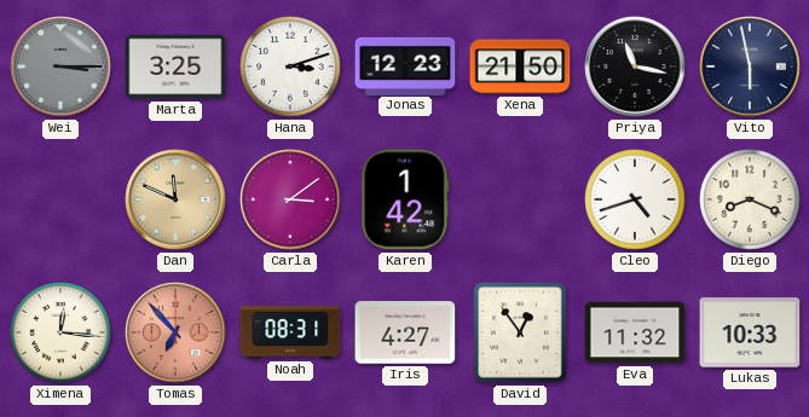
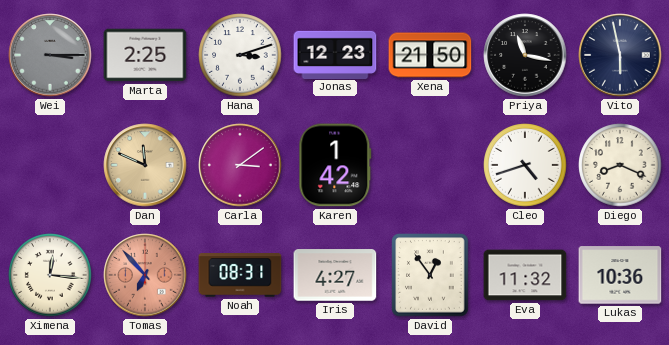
Marta: 3:25 -> 2:25
Lukas: 10:33 -> 10:36
